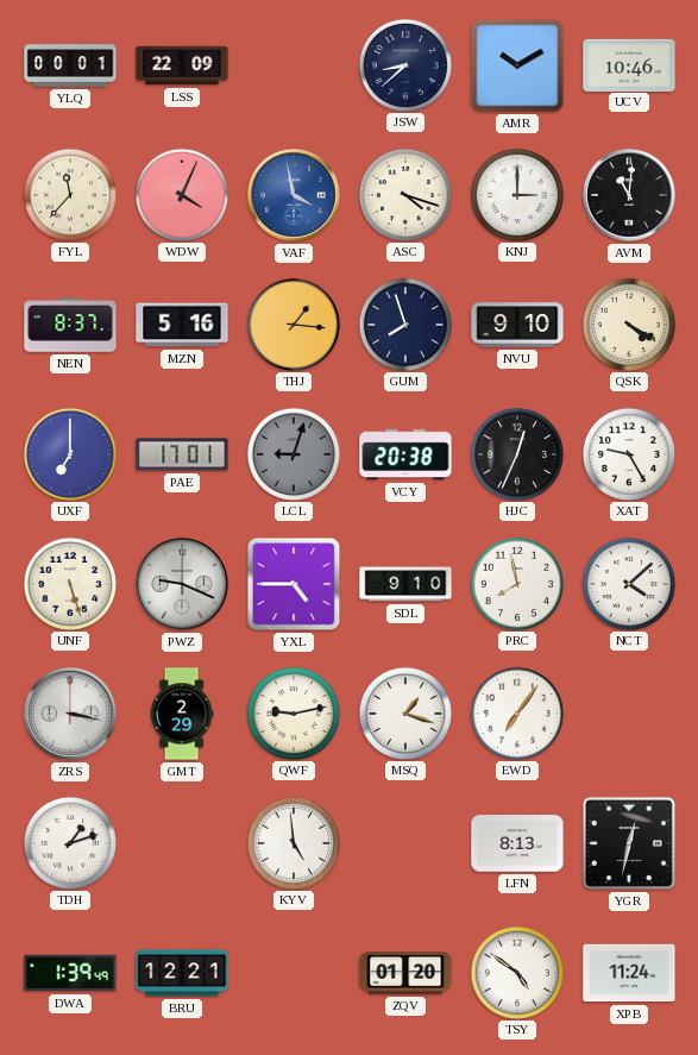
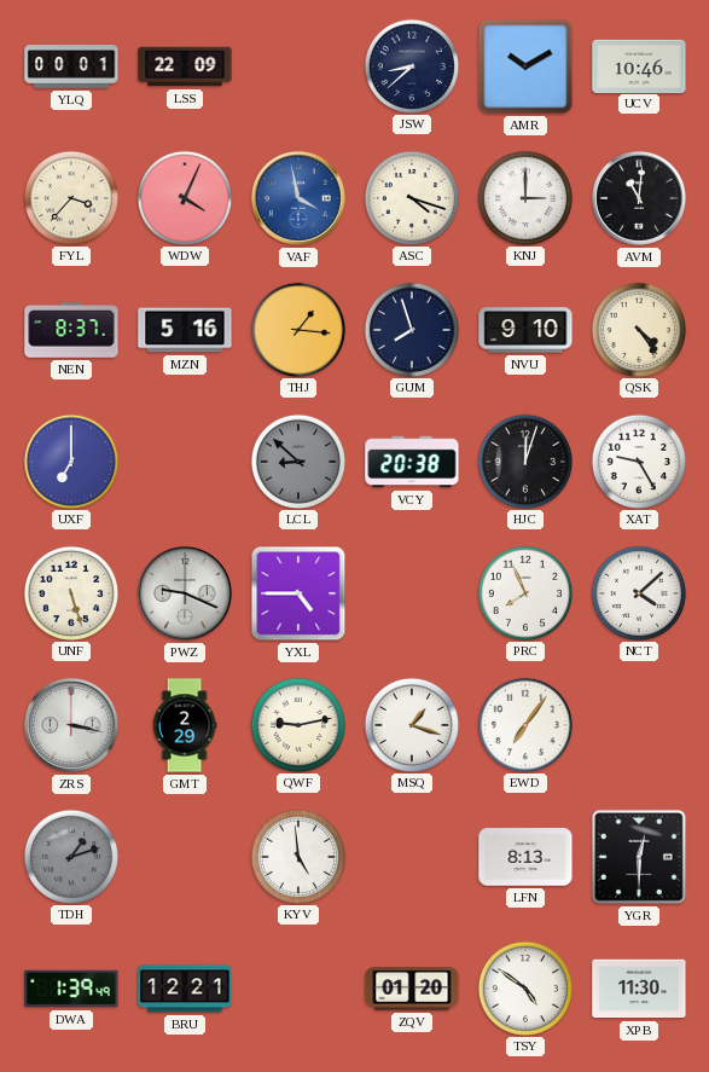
FYL: 11:37 -> 3:37
QSK: 4:20 -> 4:24
PAE: 17:01 -> none
LCL: 9:03 -> 8:52
HJC: 12:34 -> 12:03
SDL: 9:10 -> none
PRC: 7:58 -> 7:56
TDH dial: white -> grey
YGR: 12:32 -> 12:30
XPB: 11:24 -> 11:30
